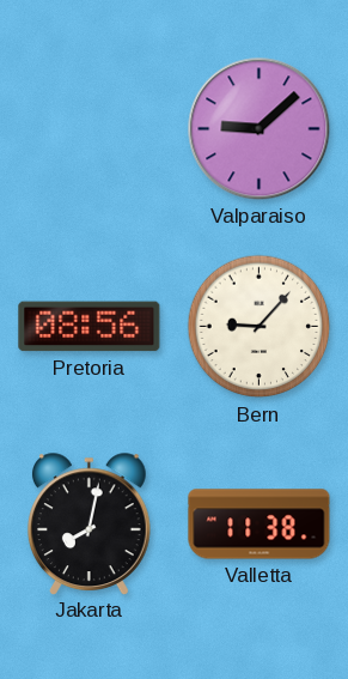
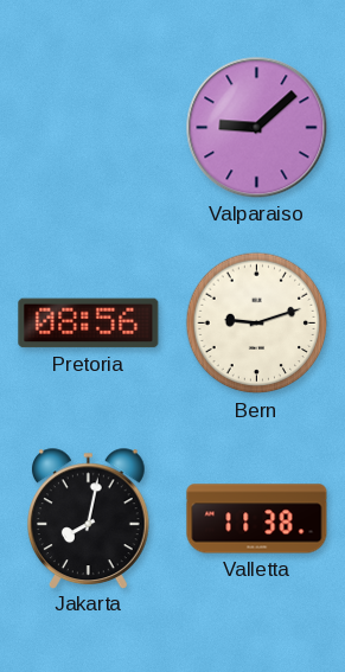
Bern: 9:07 -> 9:12
